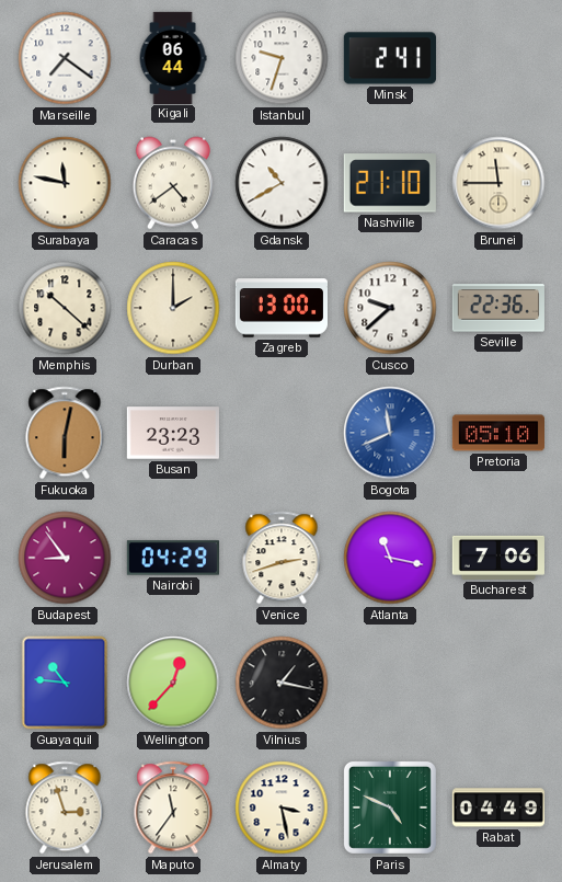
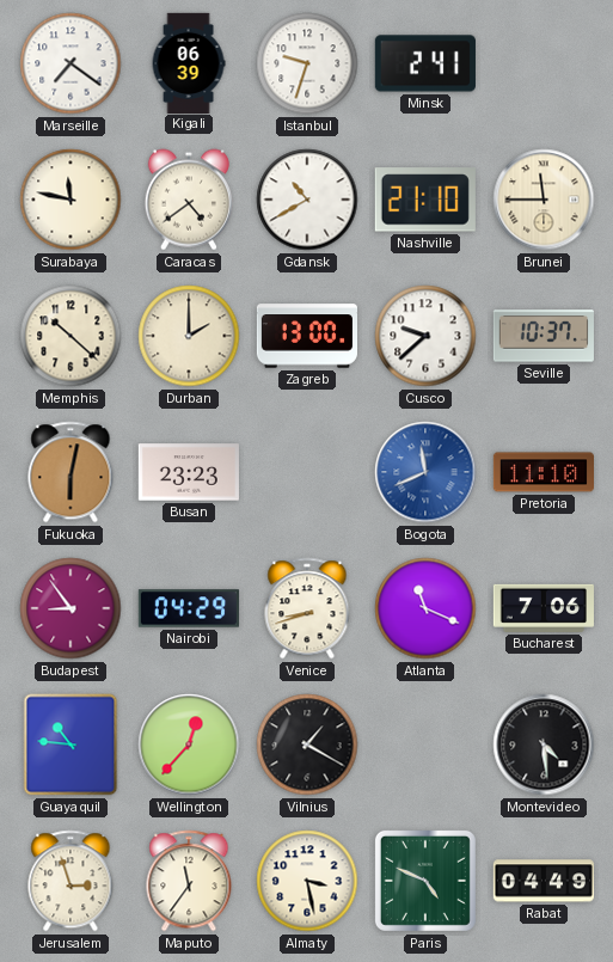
Kigali: 06:44 -> 06:39
Seville: 22:36 -> 10:37
Pretoria: 05:10 -> 11:10
Venice: 2:42 -> 8:42
Atlanta: 11:17 -> 11:19
Vilnius: 1:17 -> 1:20
Montevideo: none -> 4:29
